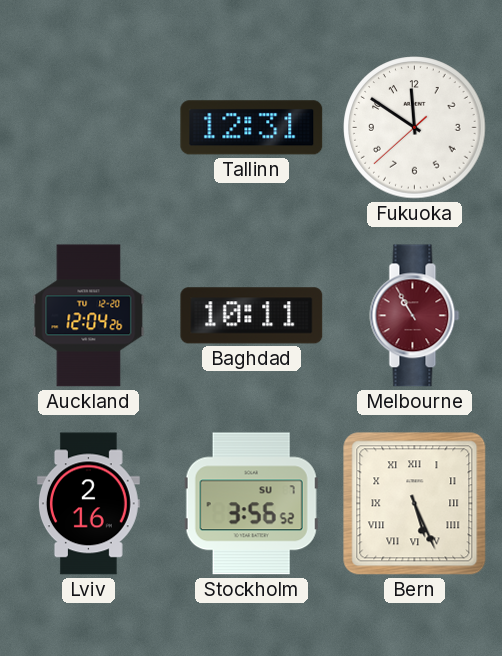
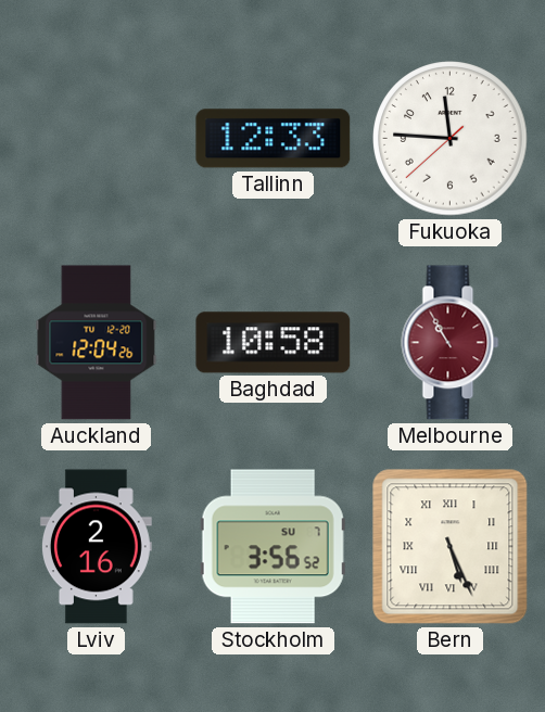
Tallinn: 12:31 -> 12:33
Fukuoka: 11:50 -> 11:45
Baghdad: 10:11 -> 10:58
